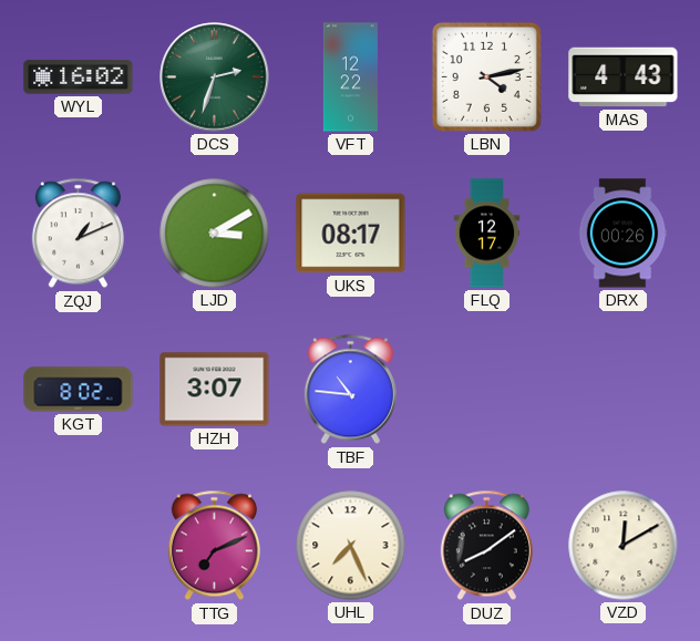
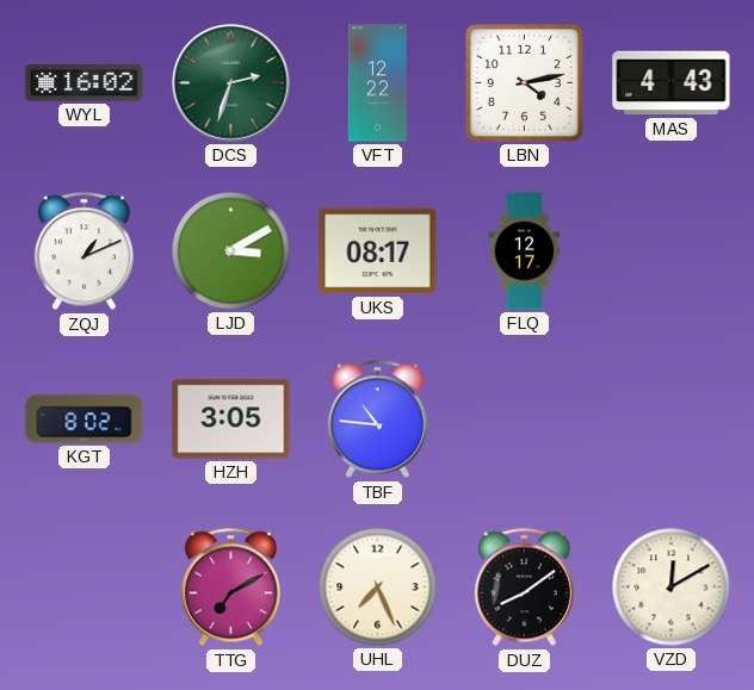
DRX: 00:26 -> none
HZH: 3:07 -> 3:05
TTG: 7:11 -> 7:10
